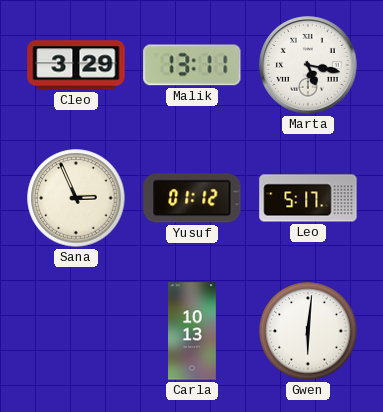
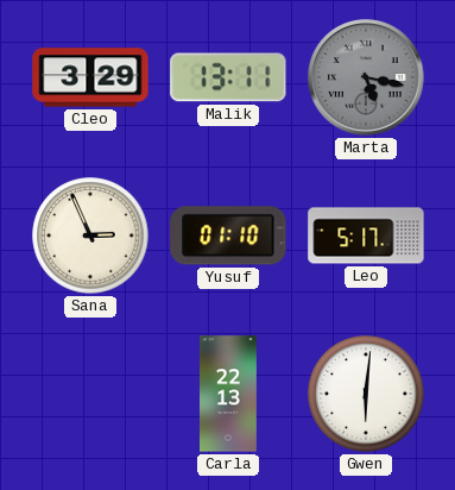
Marta dial: white -> grey
Yusuf: 01:12 -> 01:10
Carla: 10:13 -> 22:13
